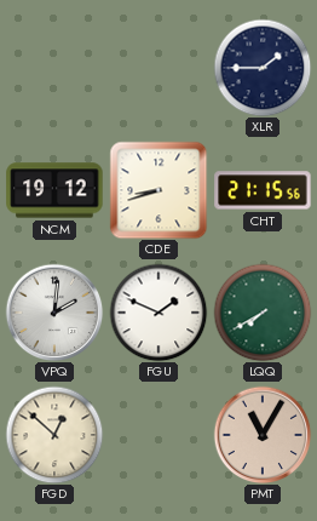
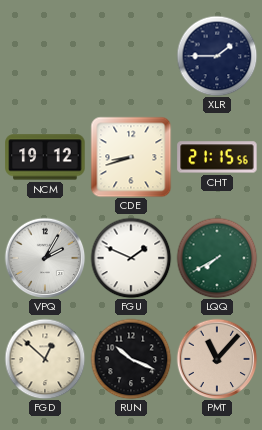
VPQ: 2:01 -> 2:05
RUN: none -> 10:19
PMT: 11:05 -> 11:07
